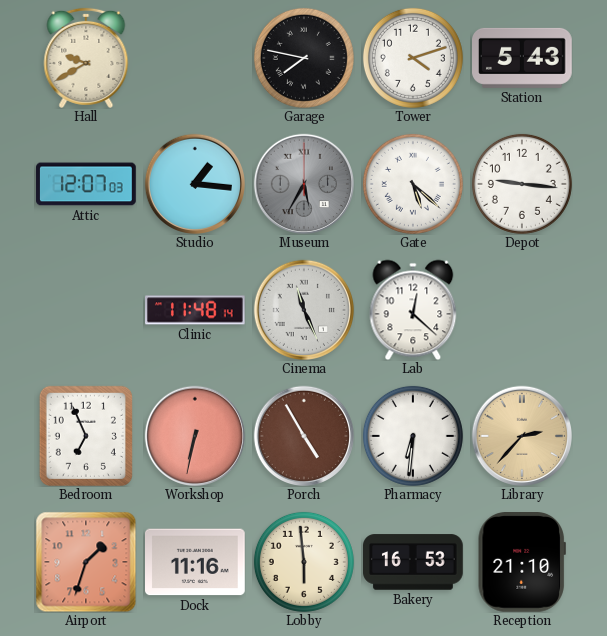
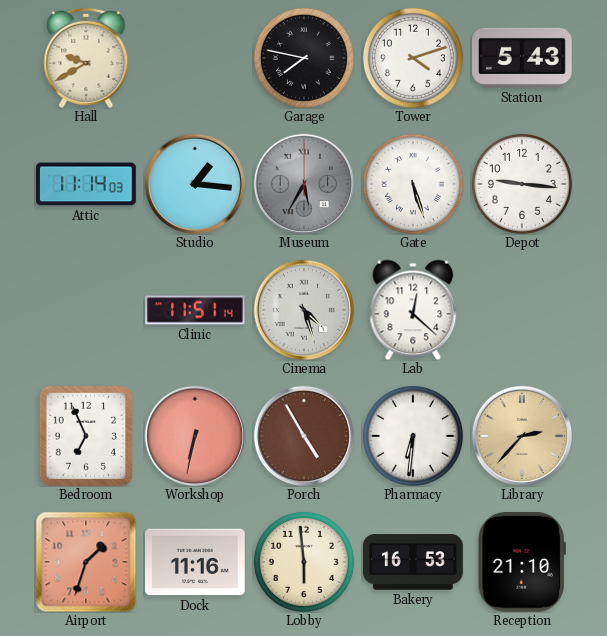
Attic: 12:07 -> 11:14
Gate: 5:22 -> 5:27
Clinic: 11:48 -> 11:51
Cinema: 11:26 -> 4:27
